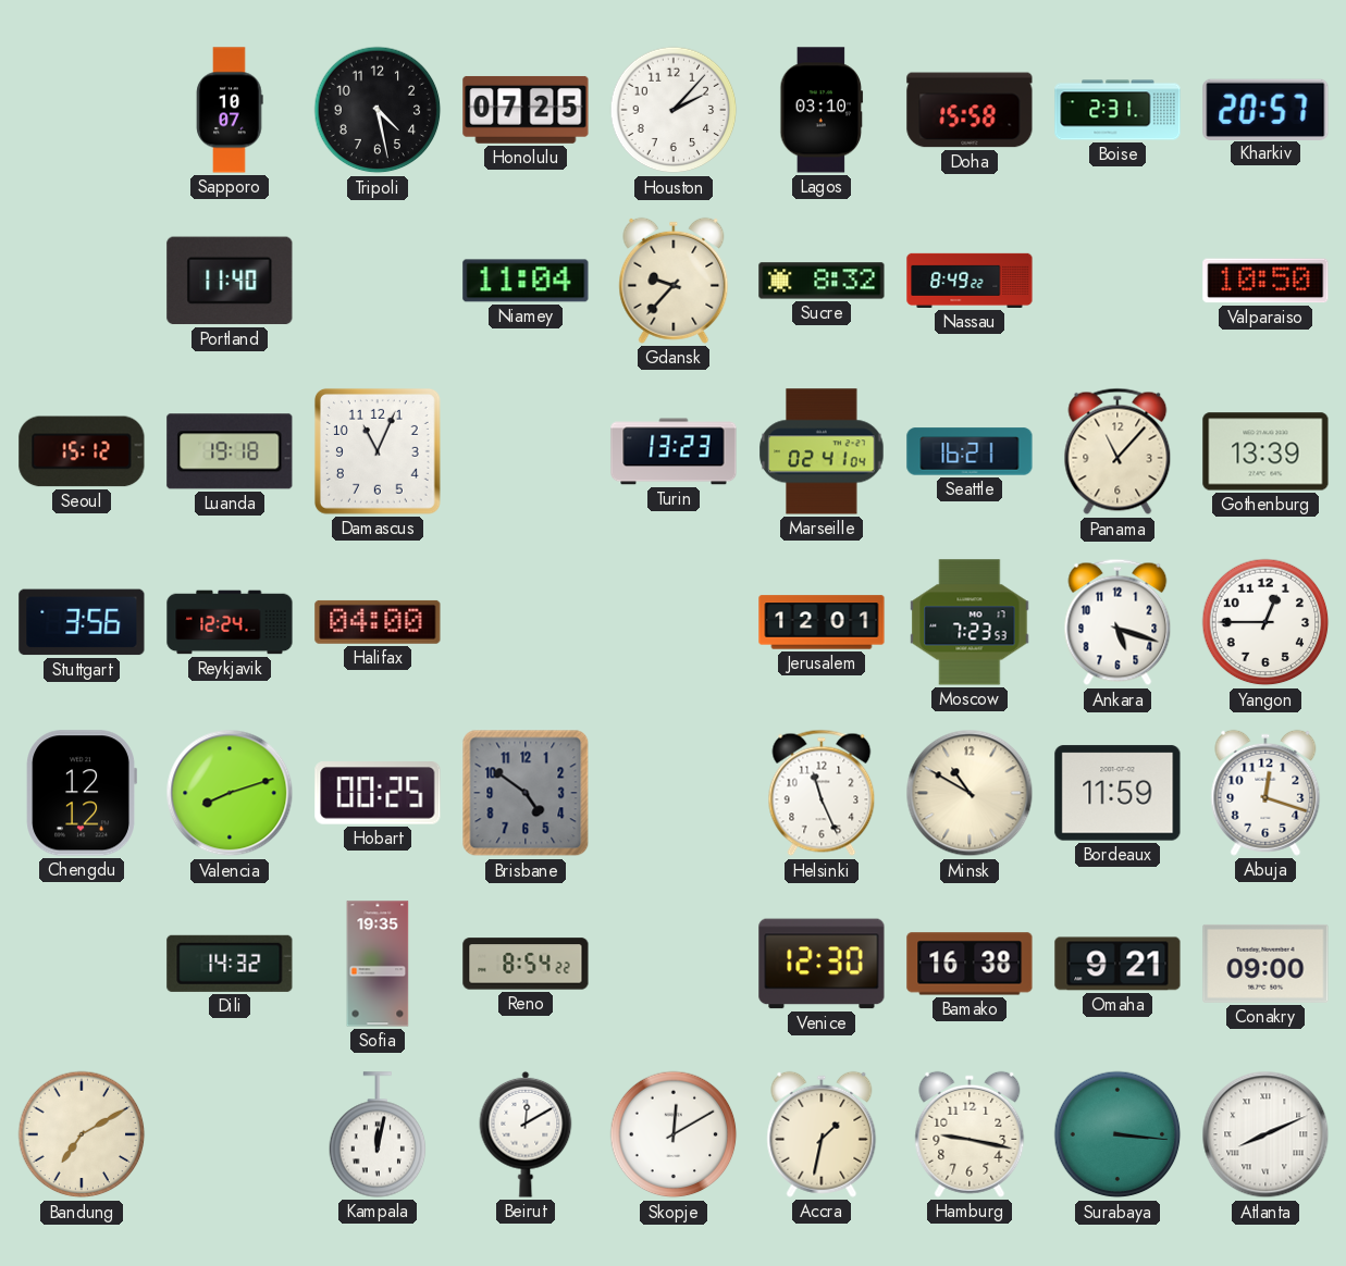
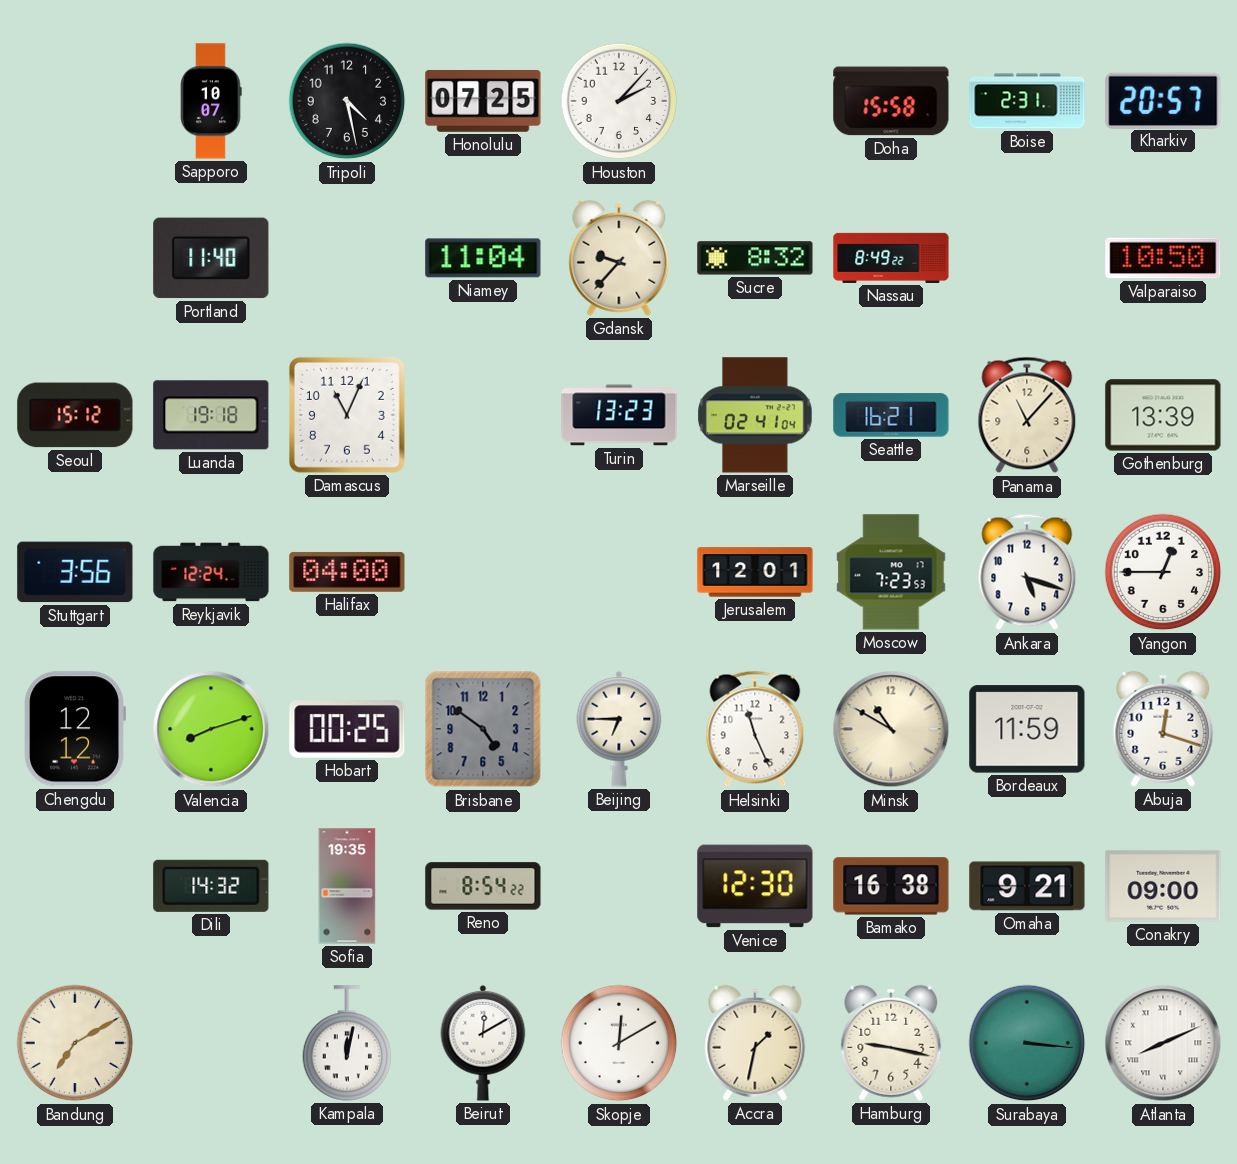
Lagos: 03:10 -> none
Beijing: none -> 6:45
